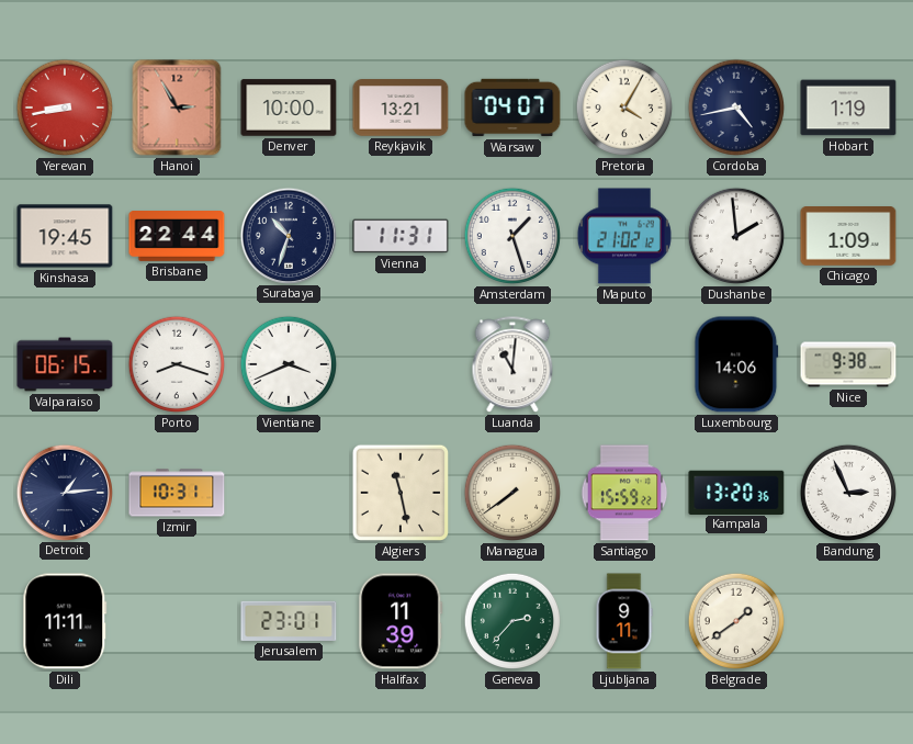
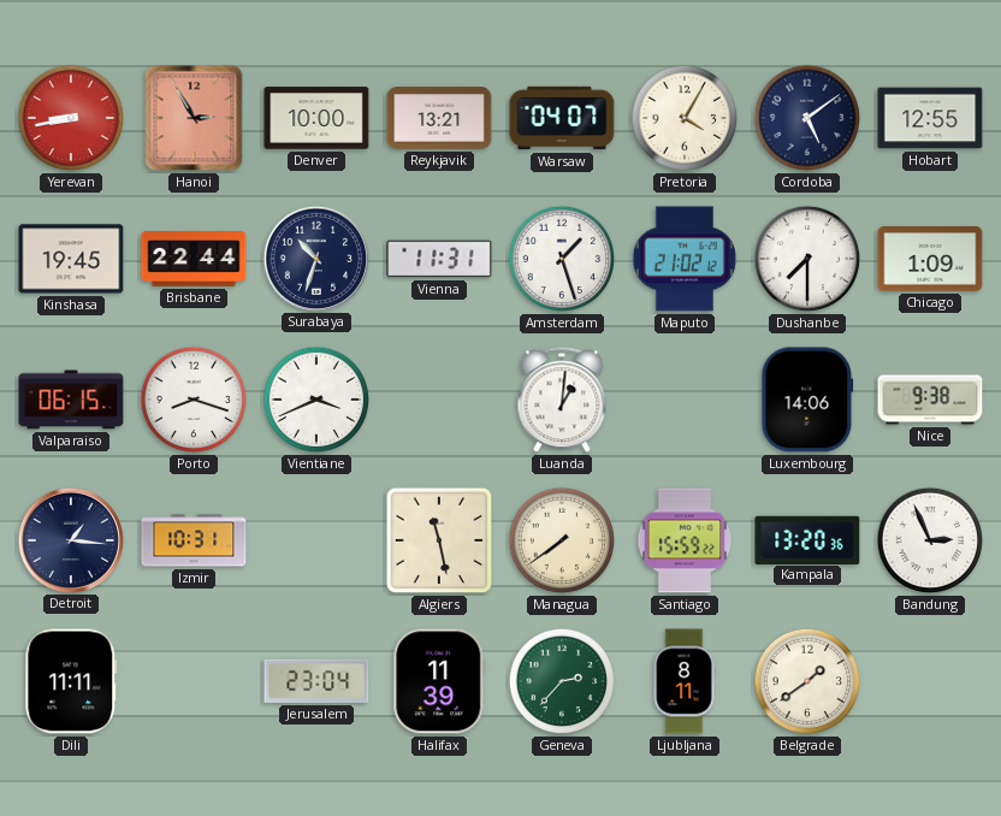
Cordoba: 4:43 -> 5:09
Hobart: 1:19 -> 12:55
Dushanbe: 1:59 -> 7:30
Luanda: 11:01 -> 1:01
Detroit: 1:14 -> 1:16
Jerusalem: 23:01 -> 23:04
Ljubljana: 9:11 -> 8:11
